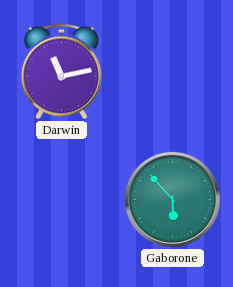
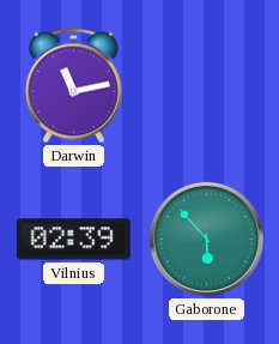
Vilnius: none -> 02:39
